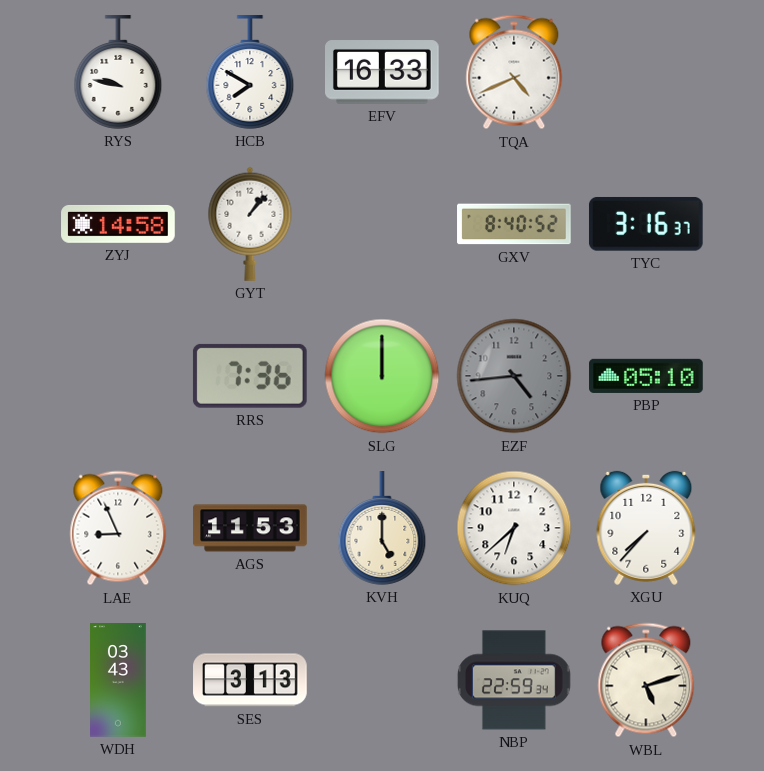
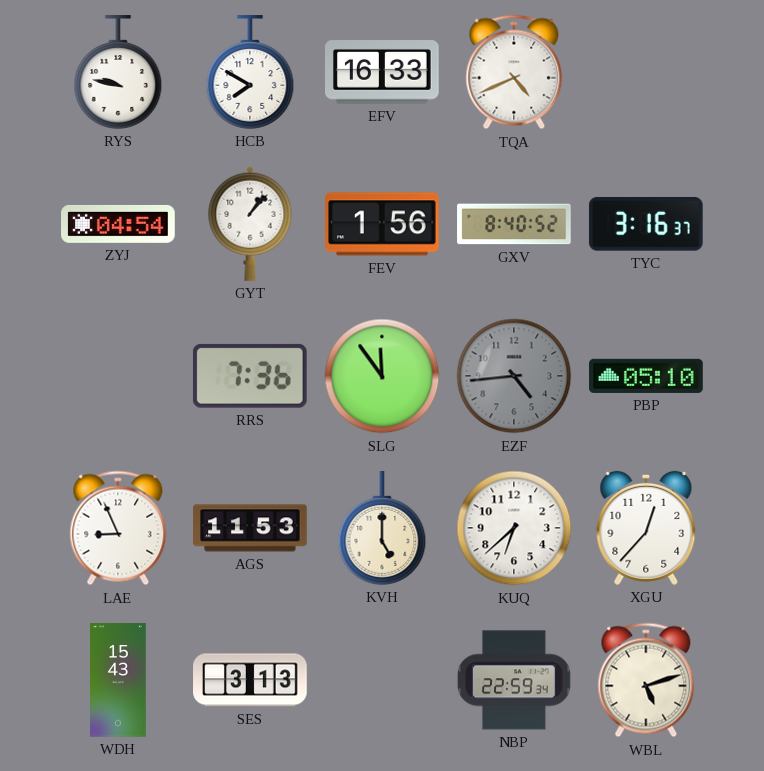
ZYJ: 14:58 -> 04:54
FEV: none -> 1:56
SLG: 12:00 -> 11:54
XGU: 7:37 -> 12:37
WDH: 03:43 -> 15:43
